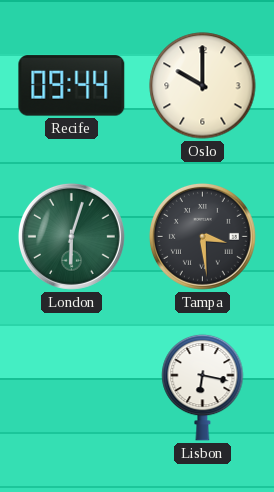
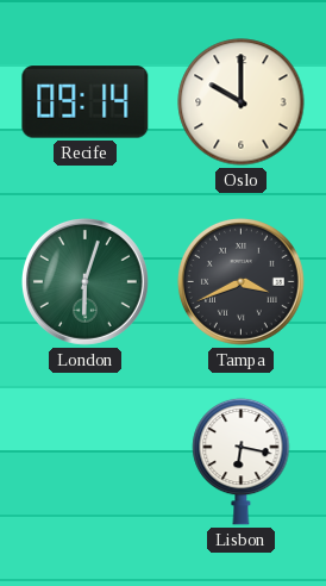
Recife: 09:44 -> 09:14
Tampa: 3:29 -> 3:41
